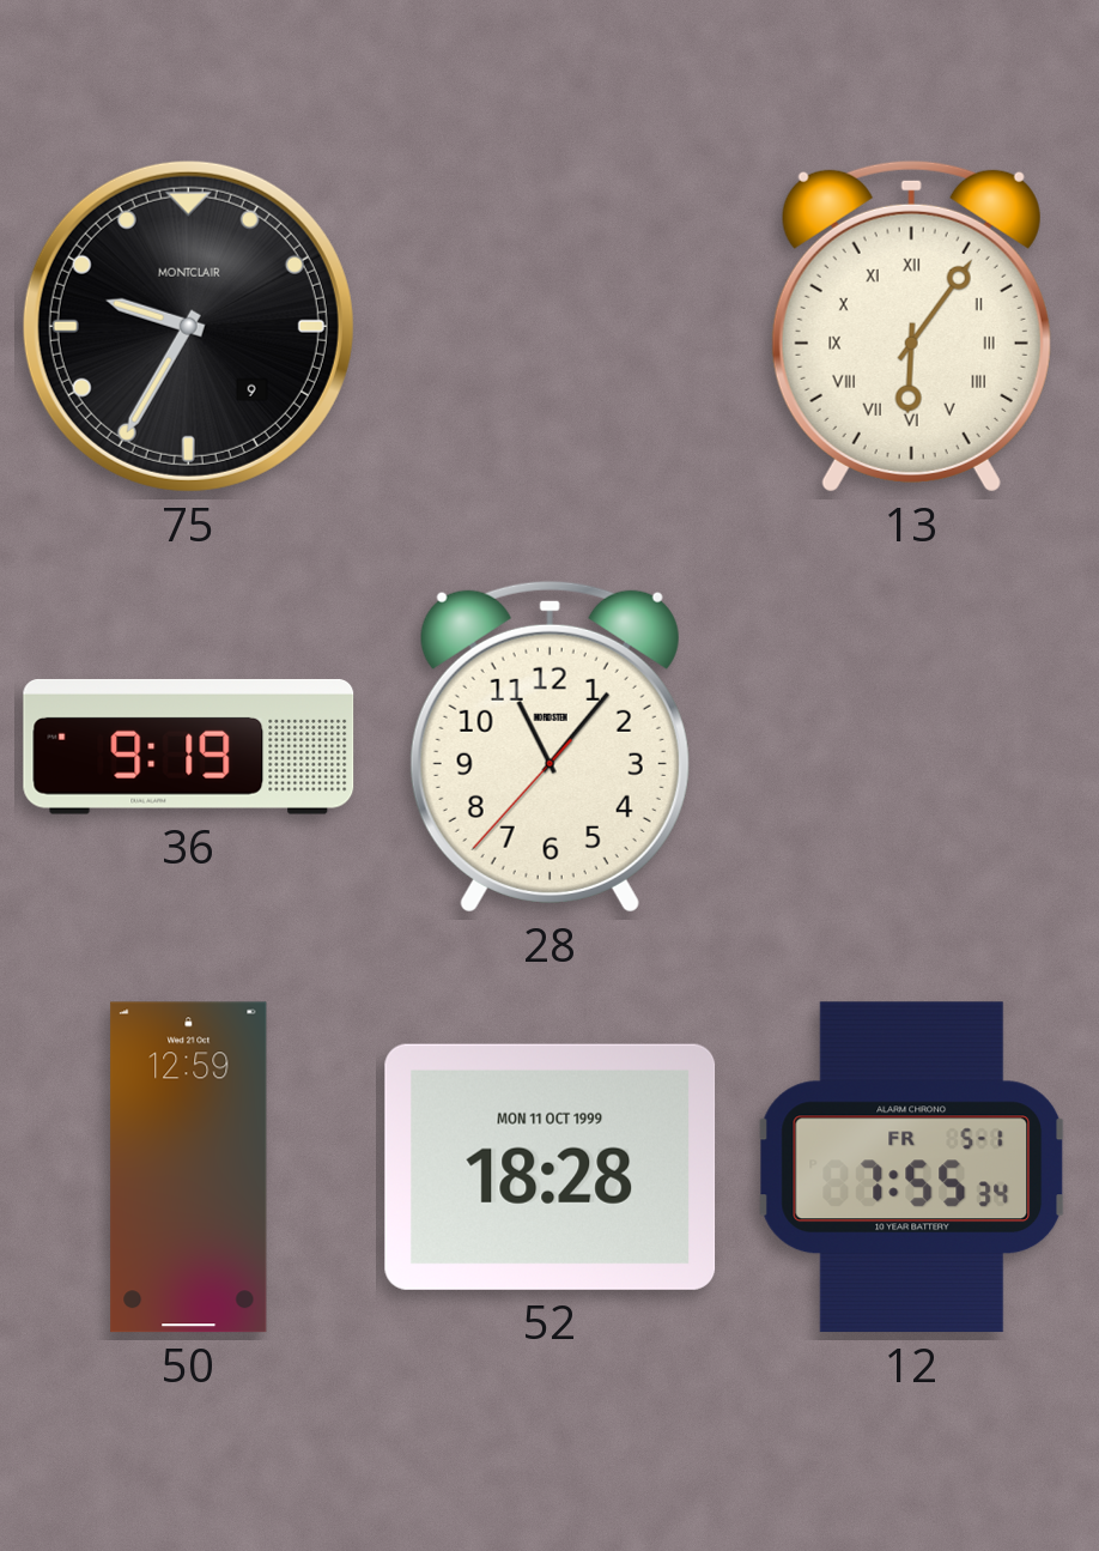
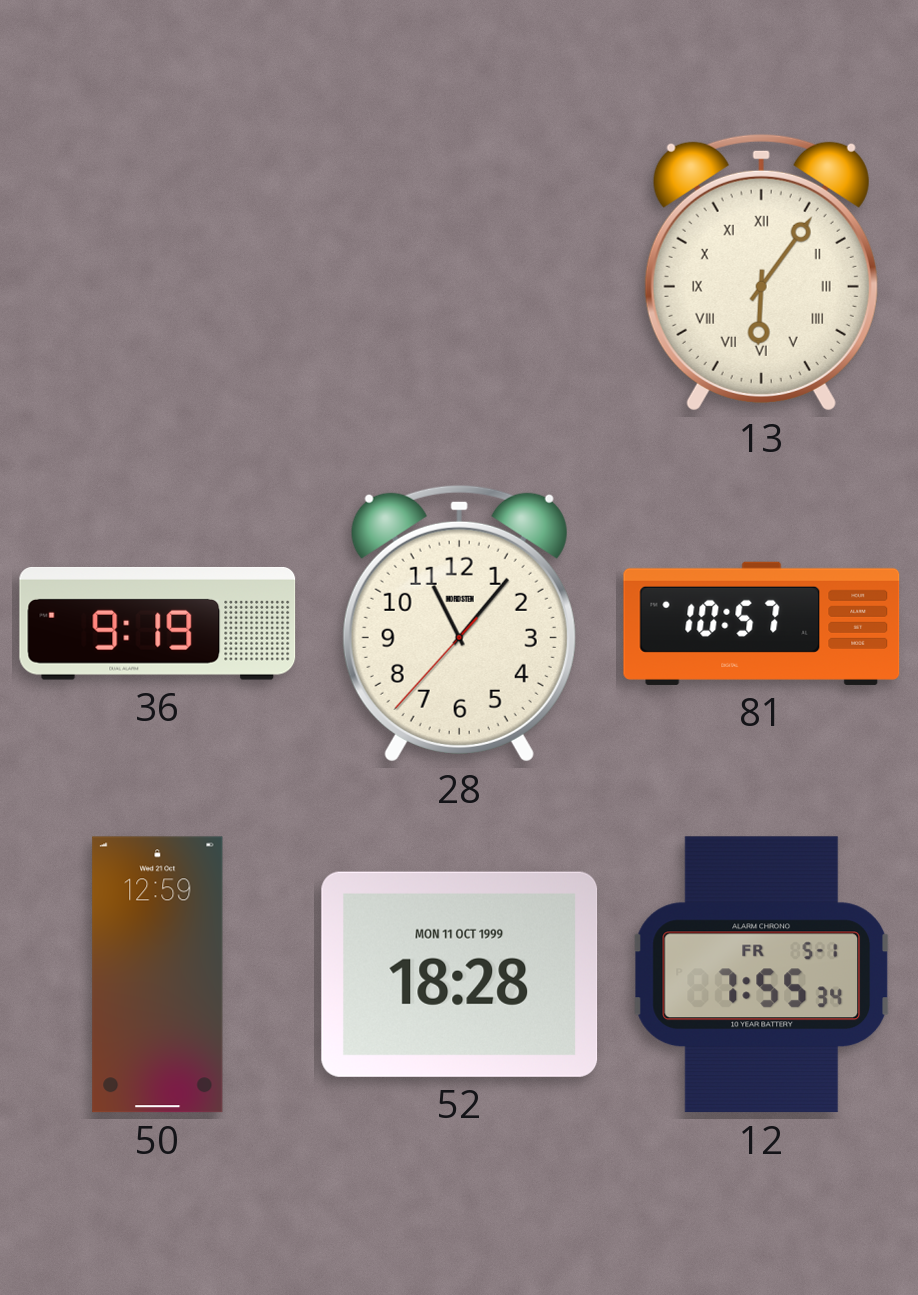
75: 9:35 -> none
81: none -> 10:57
